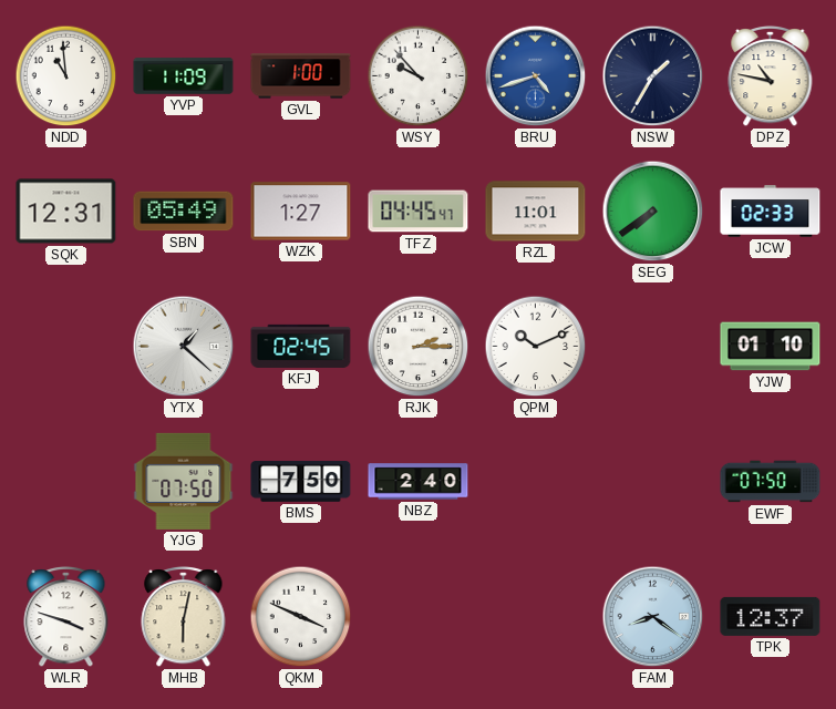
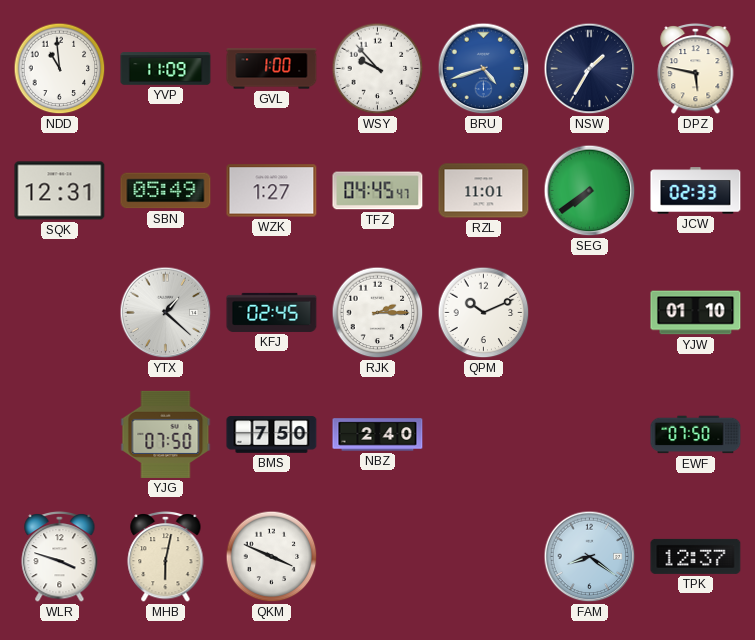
DPZ: 10:47 -> 5:47
